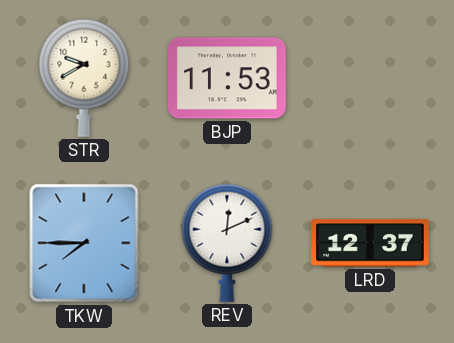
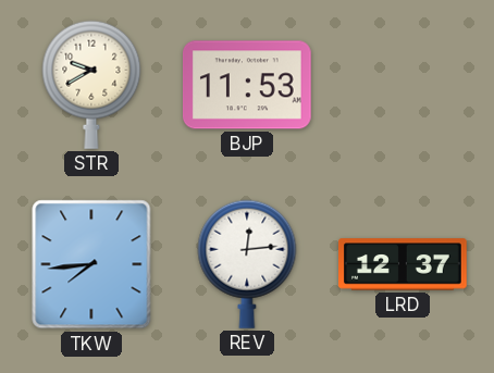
TKW: 7:45 -> 7:44
REV: 12:11 -> 12:14
